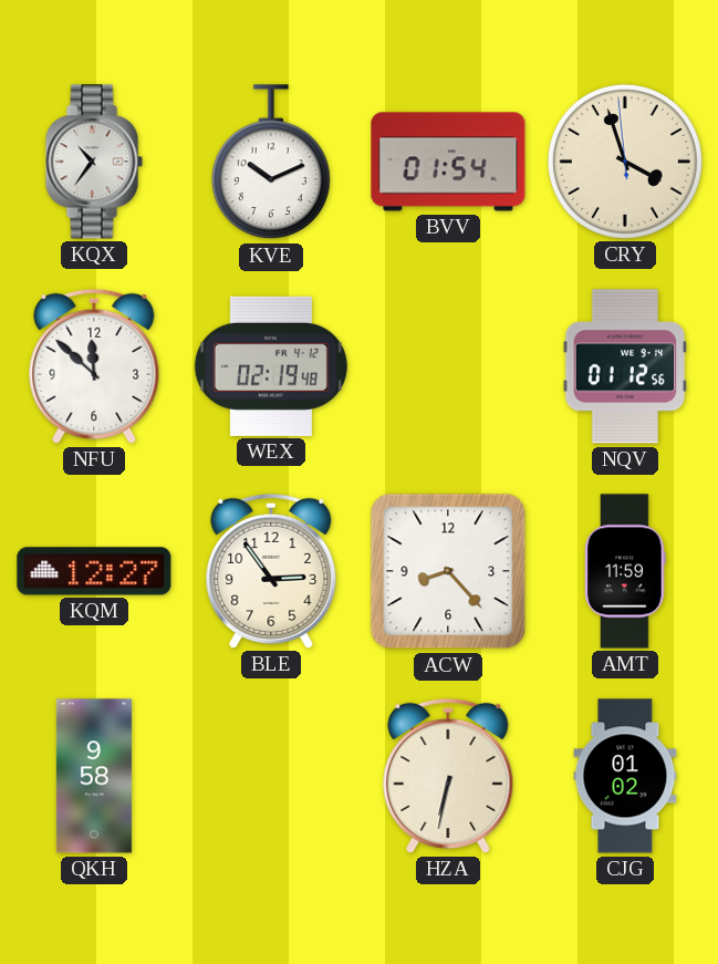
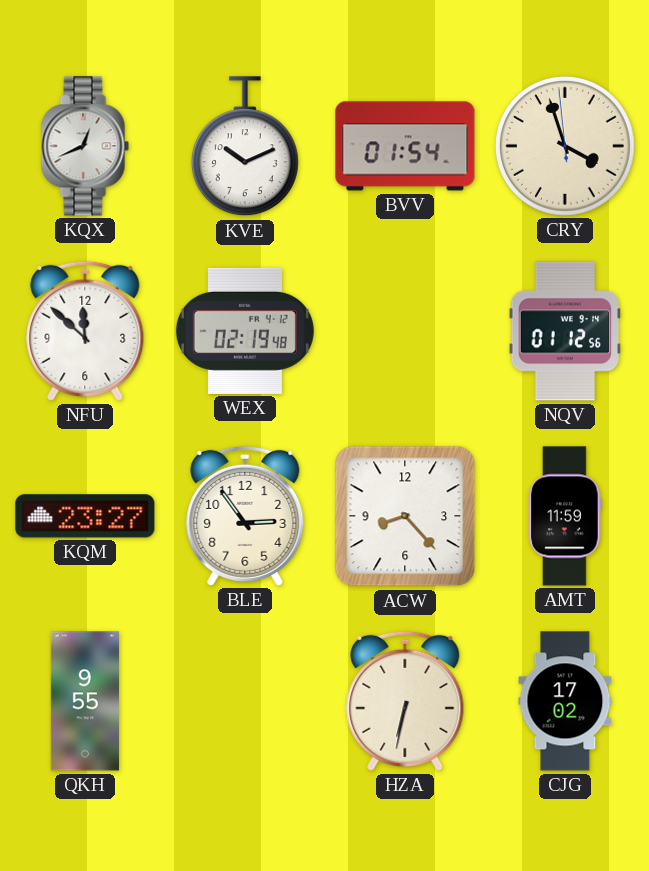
KQX: 10:36 -> 12:41
KQM: 12:27 -> 23:27
QKH: 9:58 -> 9:55
CJG: 01:02 -> 17:02
